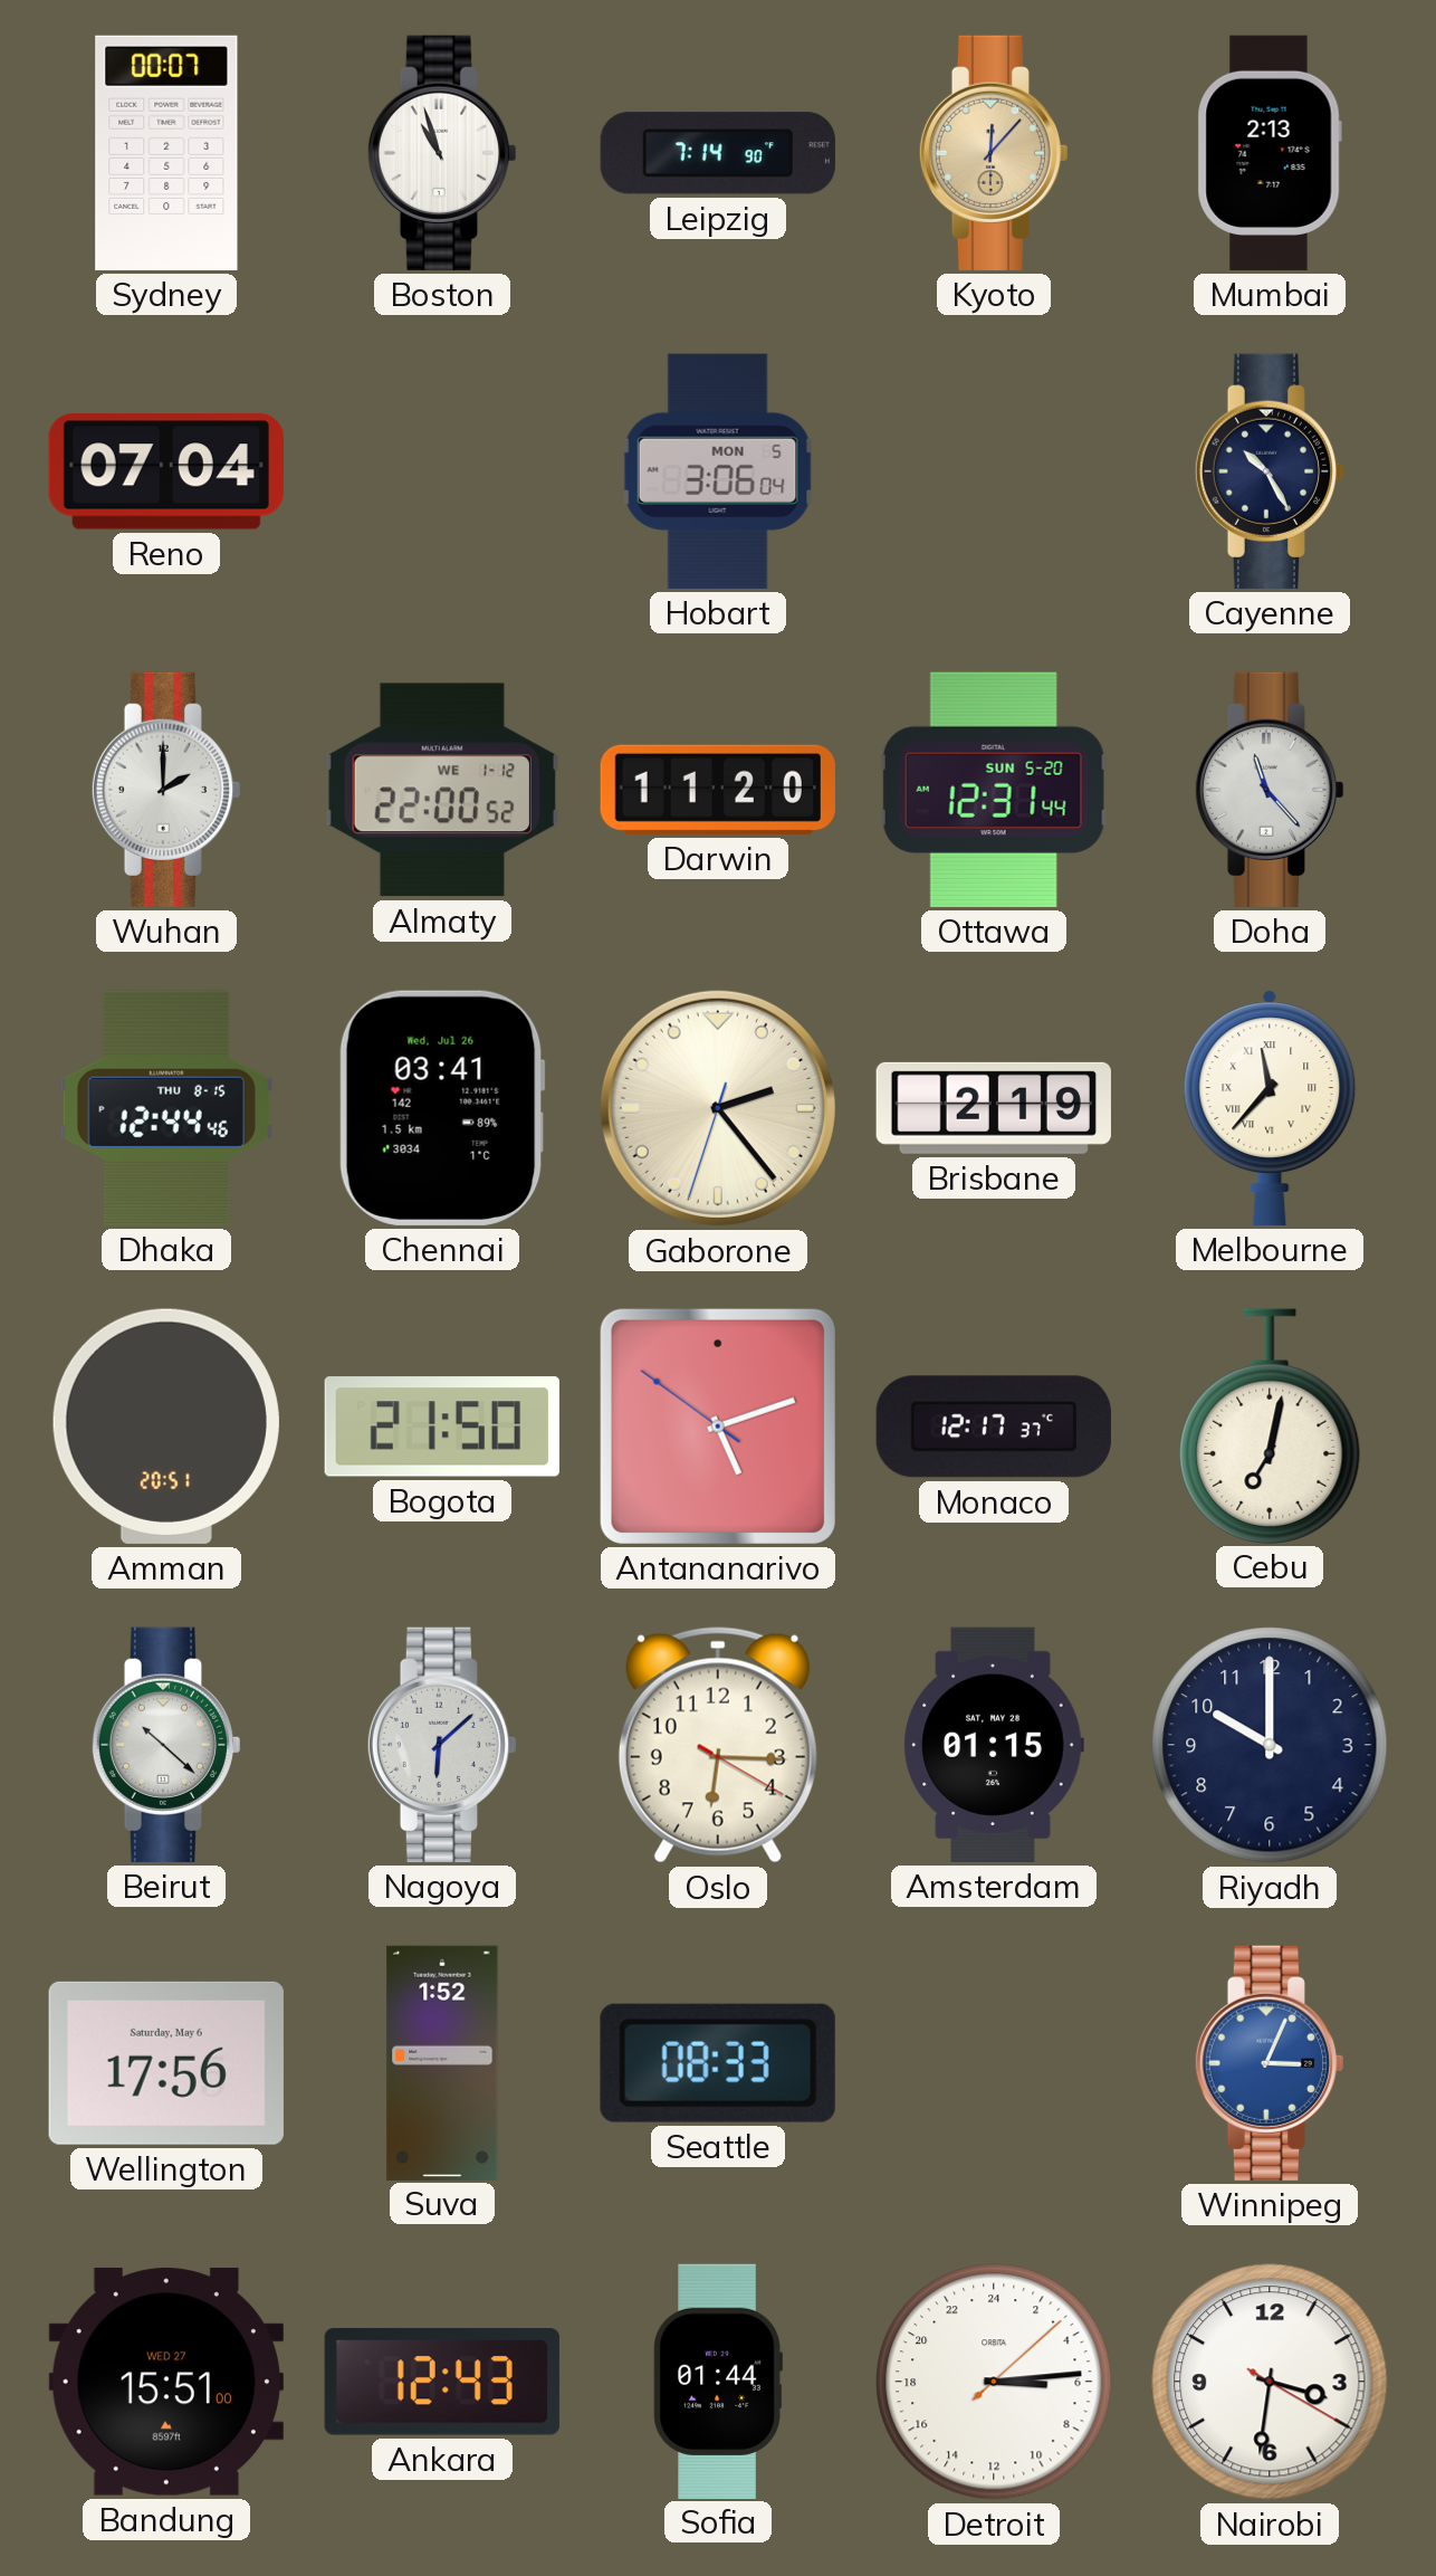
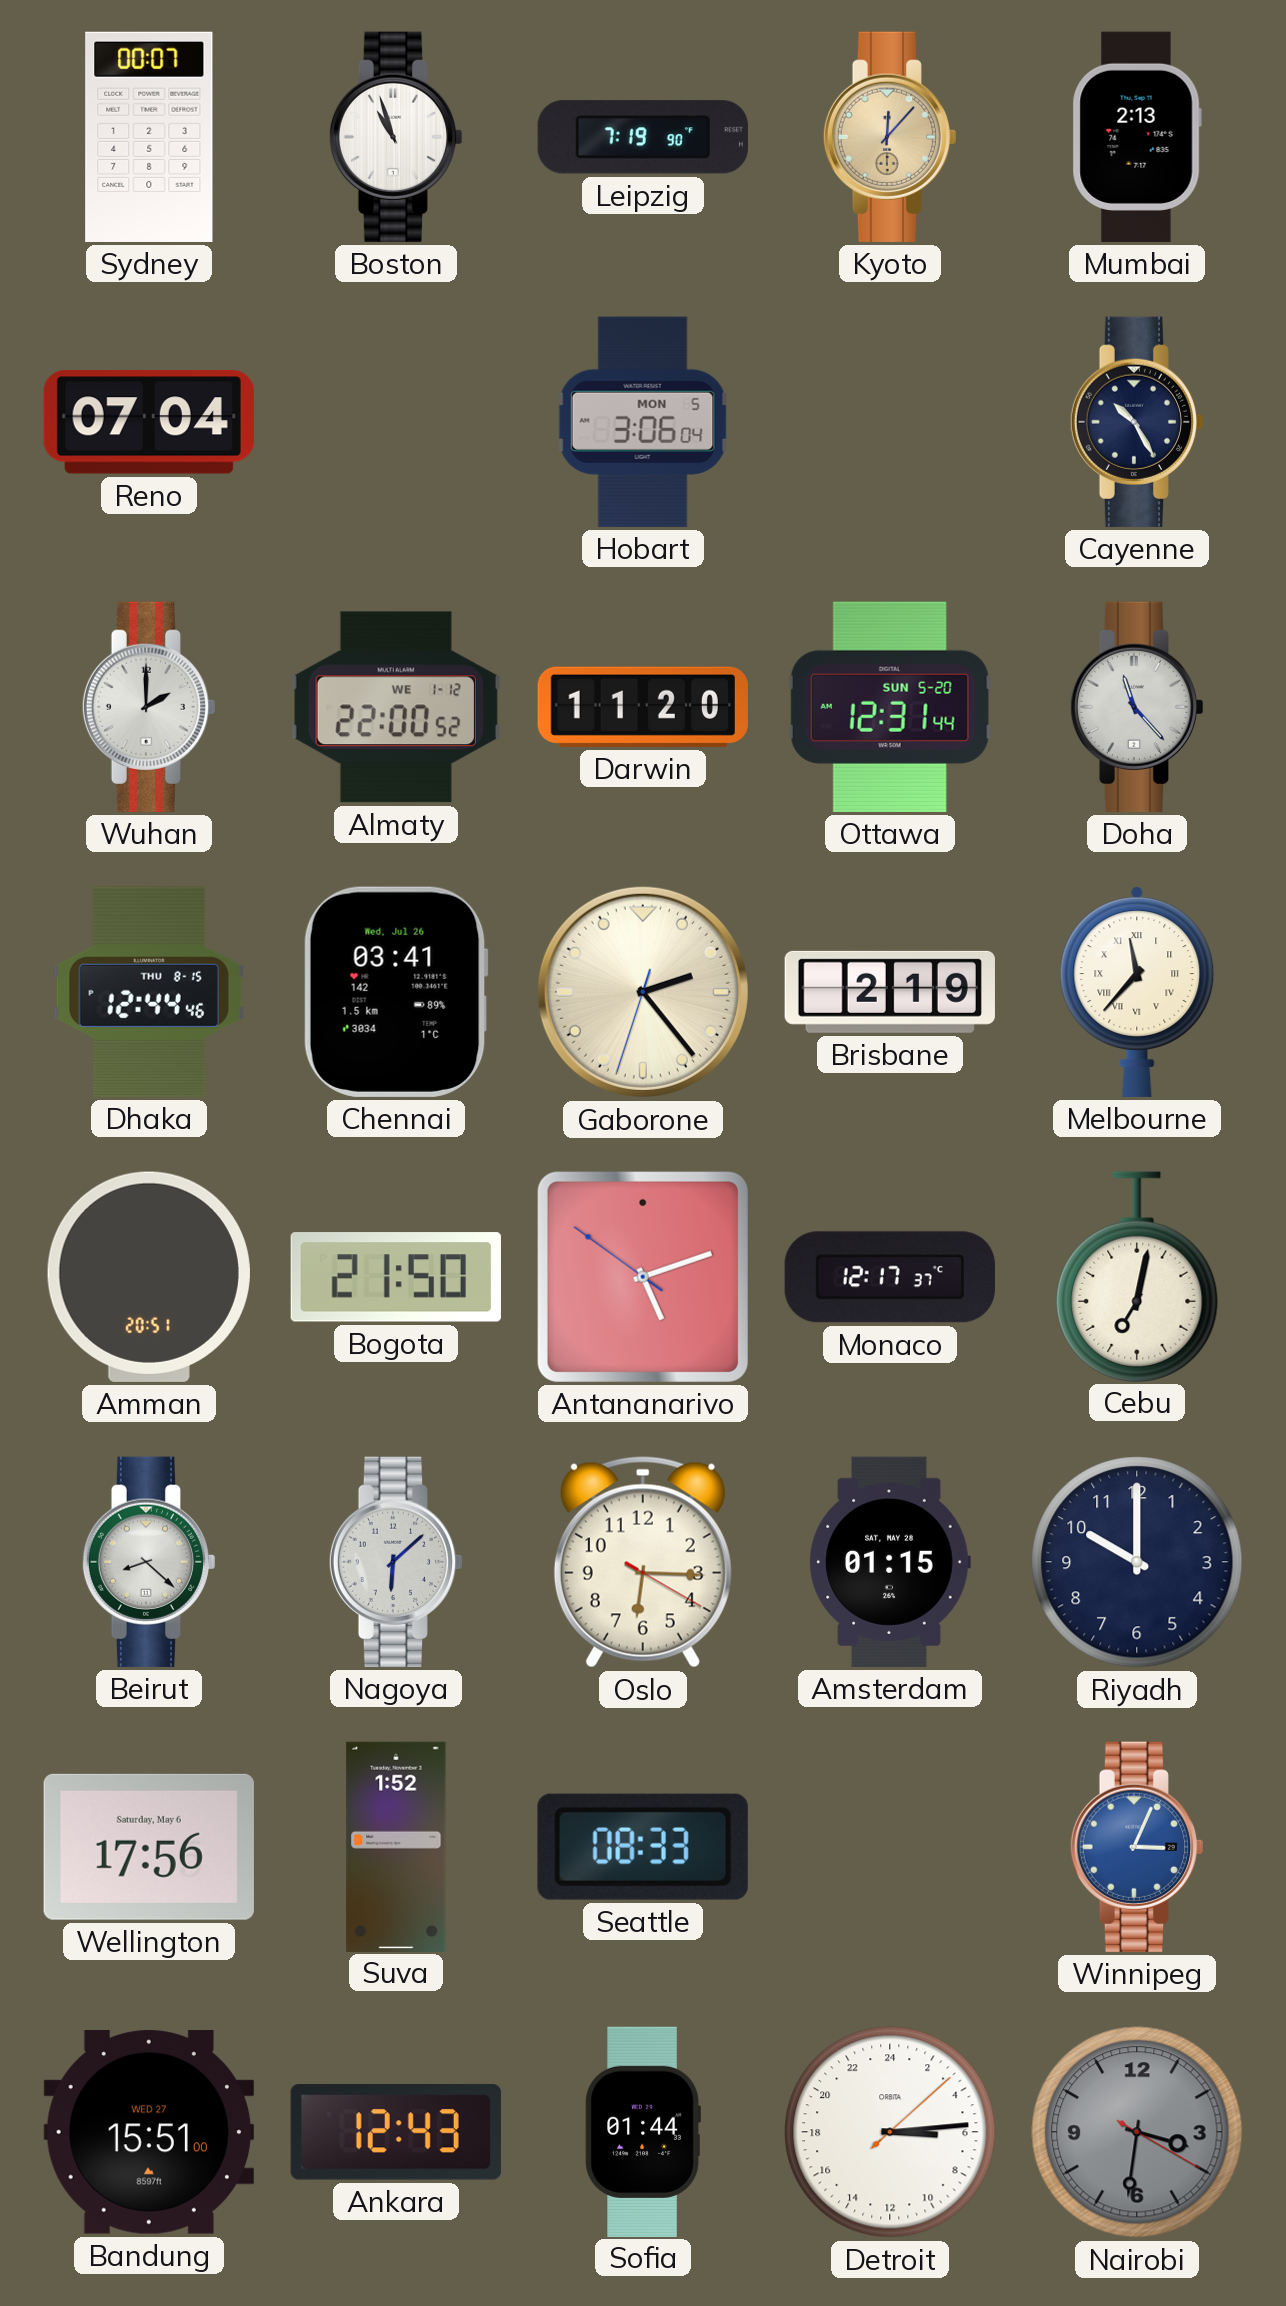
Leipzig: 7:14 -> 7:19
Beirut: 10:22 -> 8:22
Nairobi dial: white -> grey
